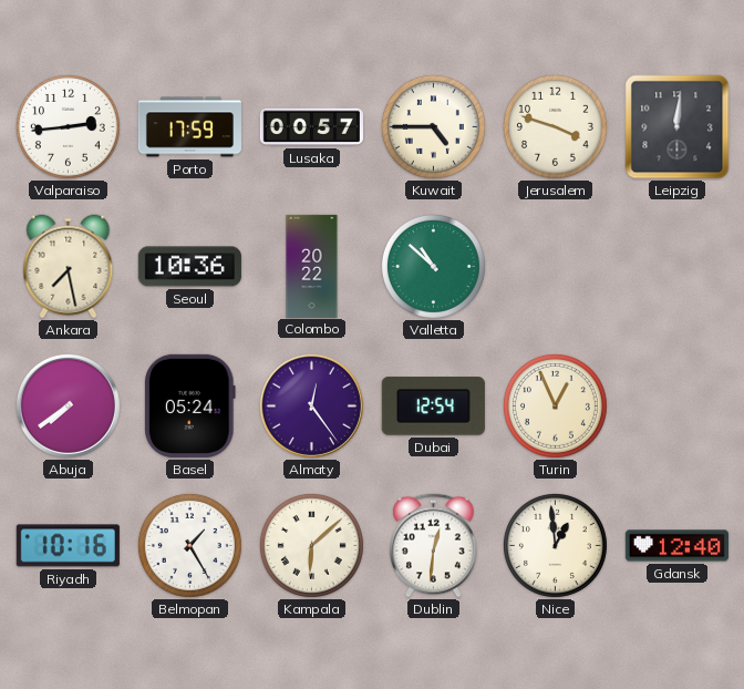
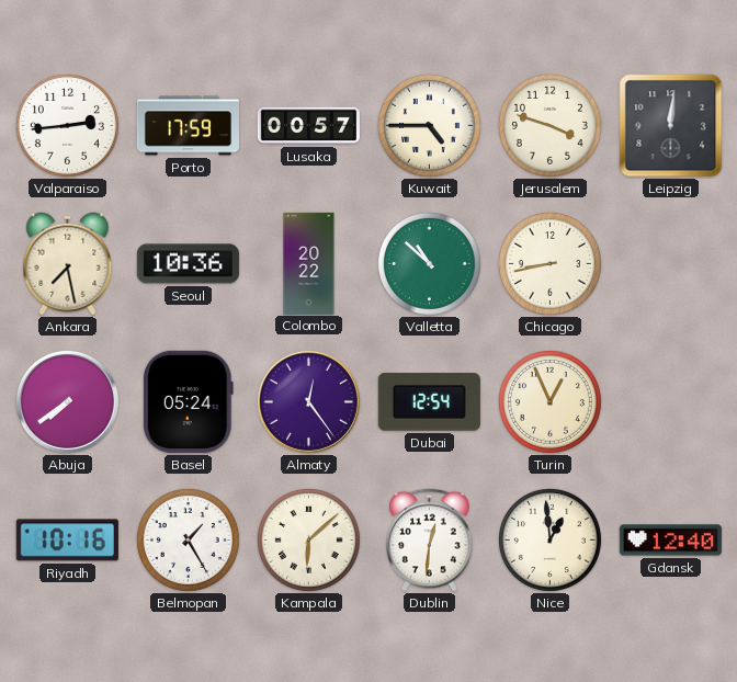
Chicago: none -> 8:43
